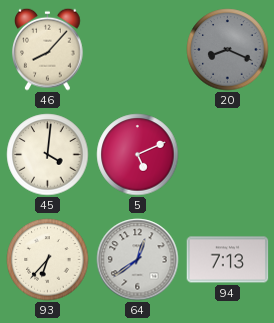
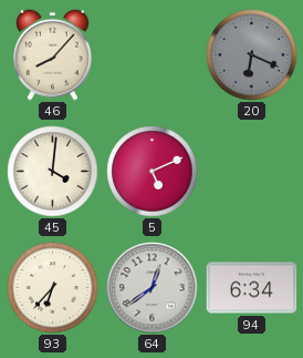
20: 8:19 -> 6:19
94: 7:13 -> 6:34
